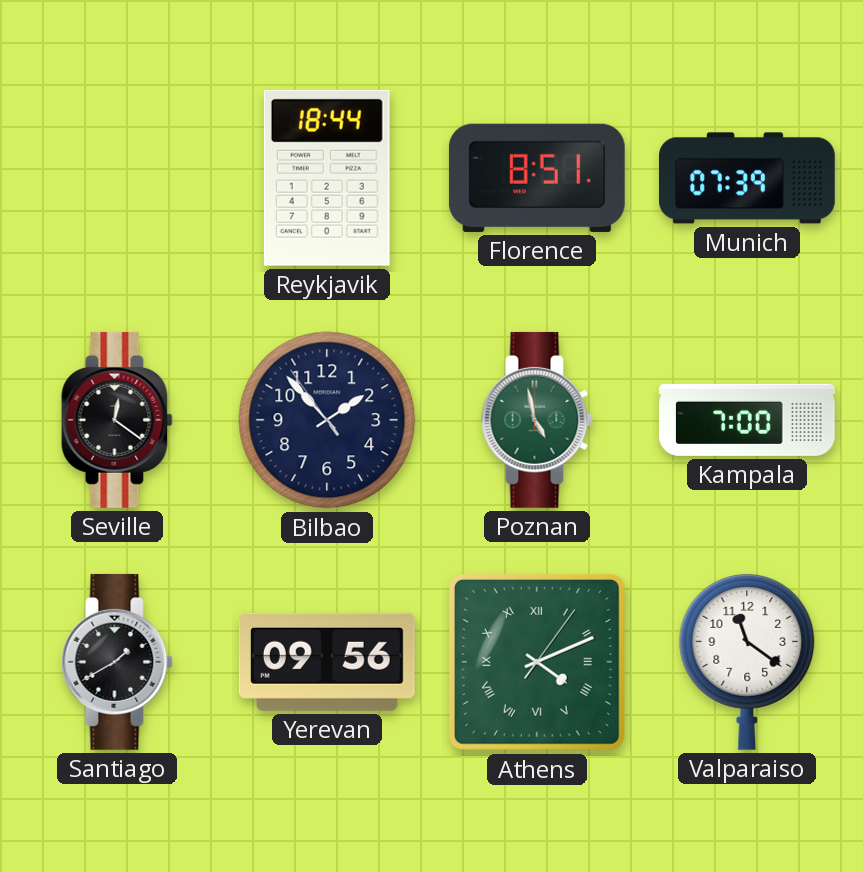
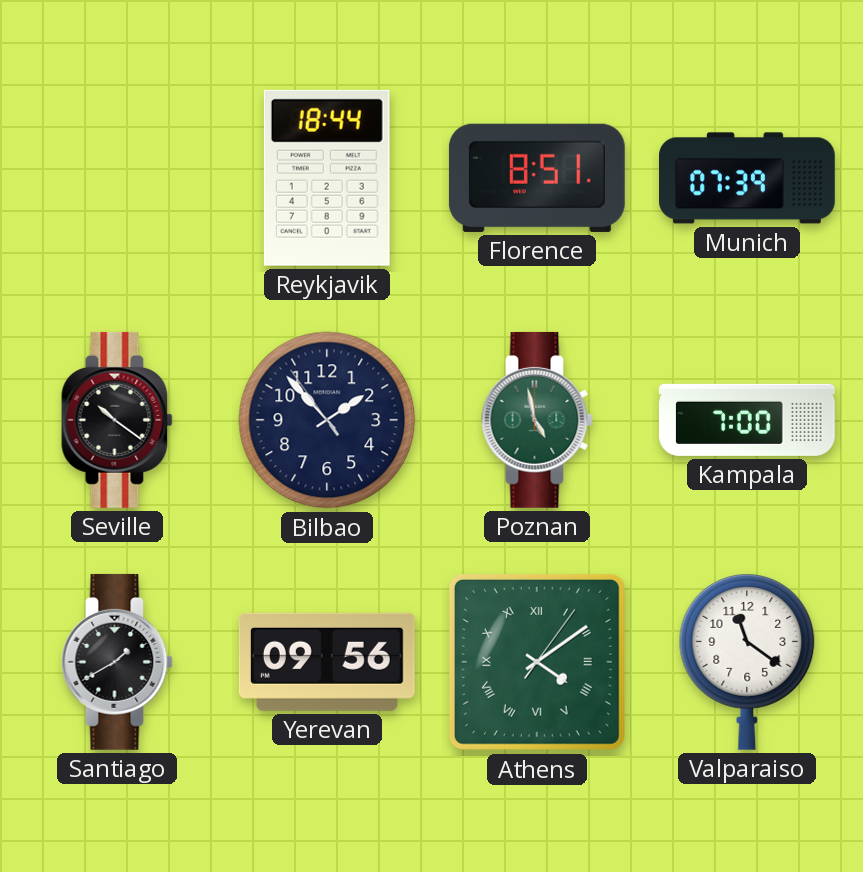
Seville: 12:21 -> 10:21
Athens: 4:11 -> 4:09
